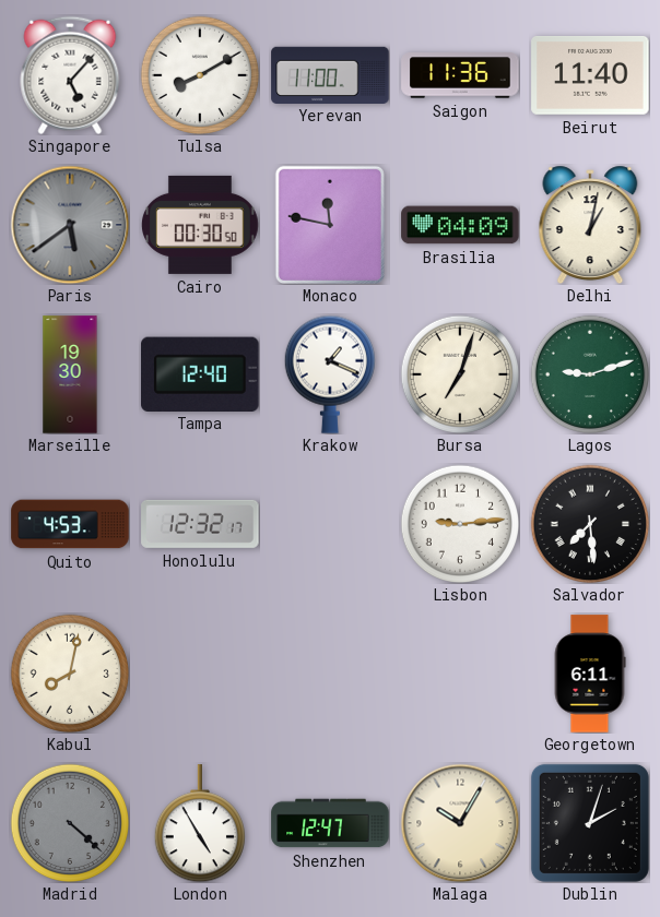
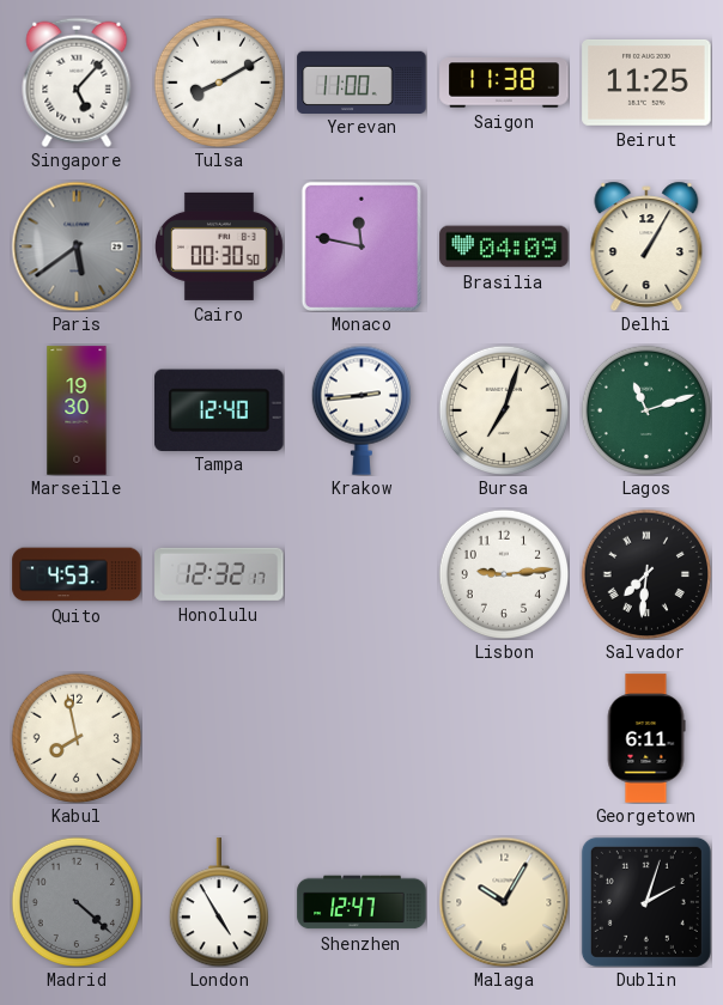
Saigon: 11:36 -> 11:38
Beirut: 11:40 -> 11:25
Delhi: 1:02 -> 1:05
Krakow: 1:19 -> 2:44
Lagos: 9:12 -> 11:12
Salvador: 7:29 -> 7:31
Kabul: 8:02 -> 7:58
